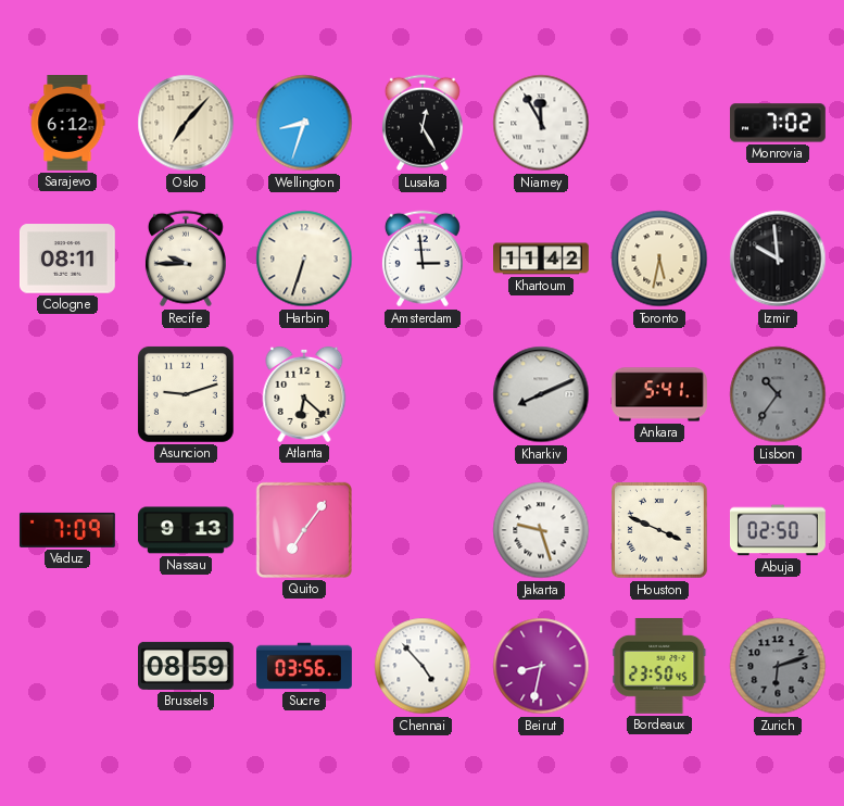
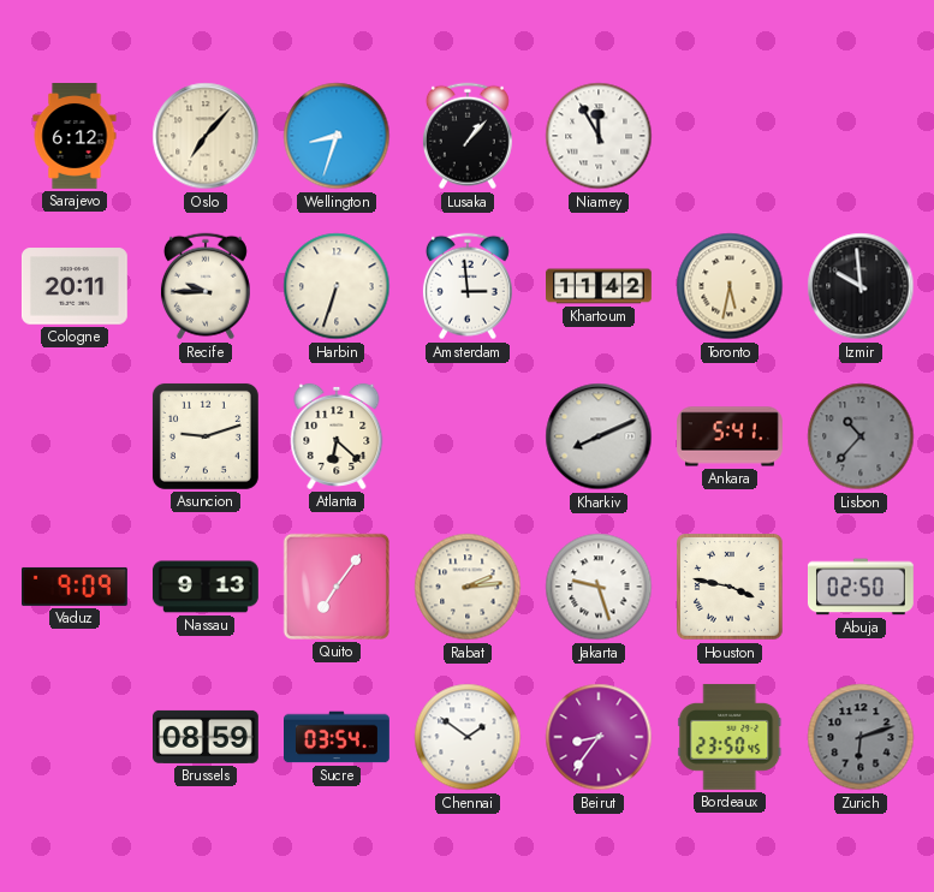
Lusaka: 12:25 -> 1:07
Monrovia: 7:02 -> none
Cologne: 08:11 -> 20:11
Lisbon: 10:36 -> 10:37
Vaduz: 7:09 -> 9:09
Rabat: none -> 2:14
Houston: 3:49 -> 3:47
Sucre: 03:56 -> 03:54
Chennai: 4:53 -> 1:51
Beirut: 8:32 -> 8:36
